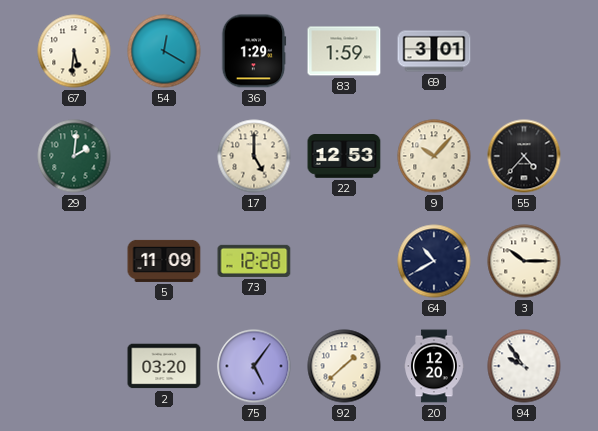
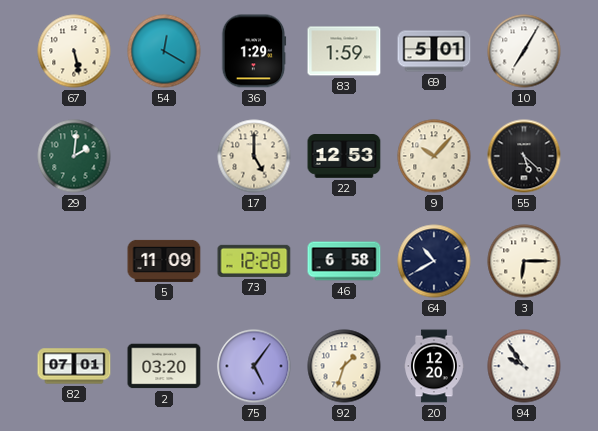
67: 5:31 -> 5:28
69: 3:01 -> 5:01
10: none -> 7:05
55: 4:37 -> 5:22
46: none -> 6:58
3: 10:15 -> 6:15
82: none -> 07:01
92: 1:38 -> 1:33
